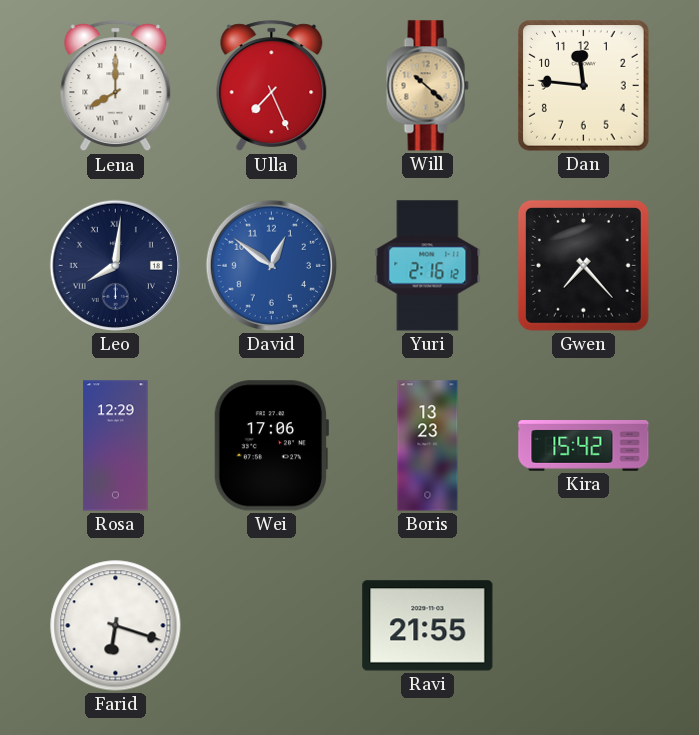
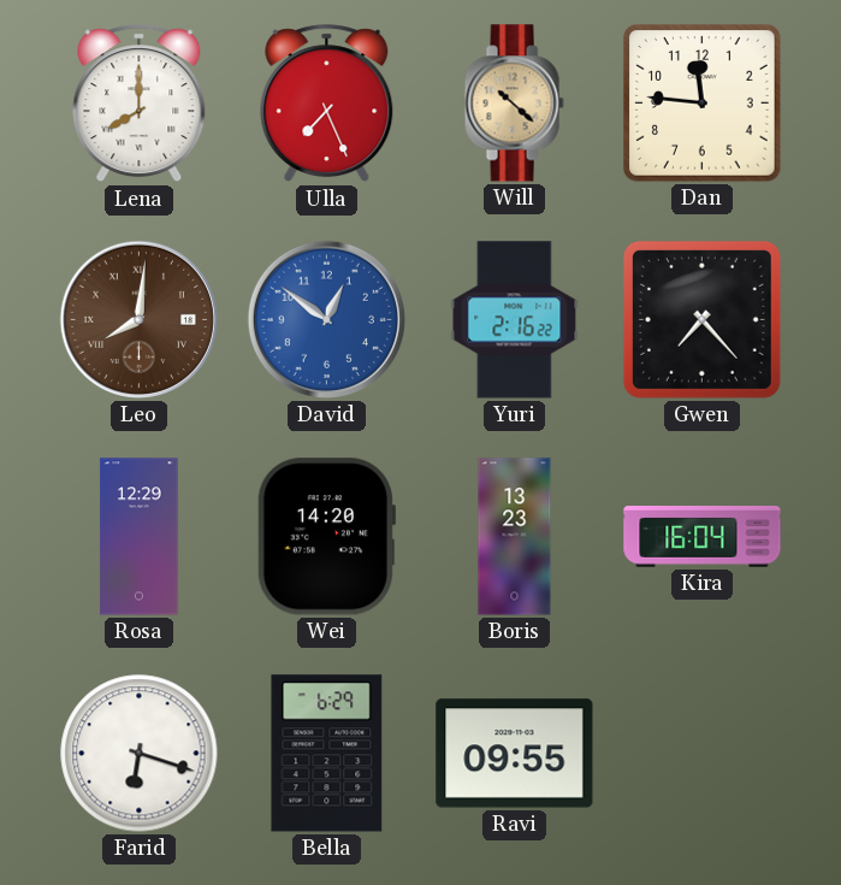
Leo dial: navy -> brown
Yuri: 2:16:12 -> 2:16:22
Wei: 17:06 -> 14:20
Kira: 15:42 -> 16:04
Bella: none -> 6:29
Ravi: 21:55 -> 09:55
